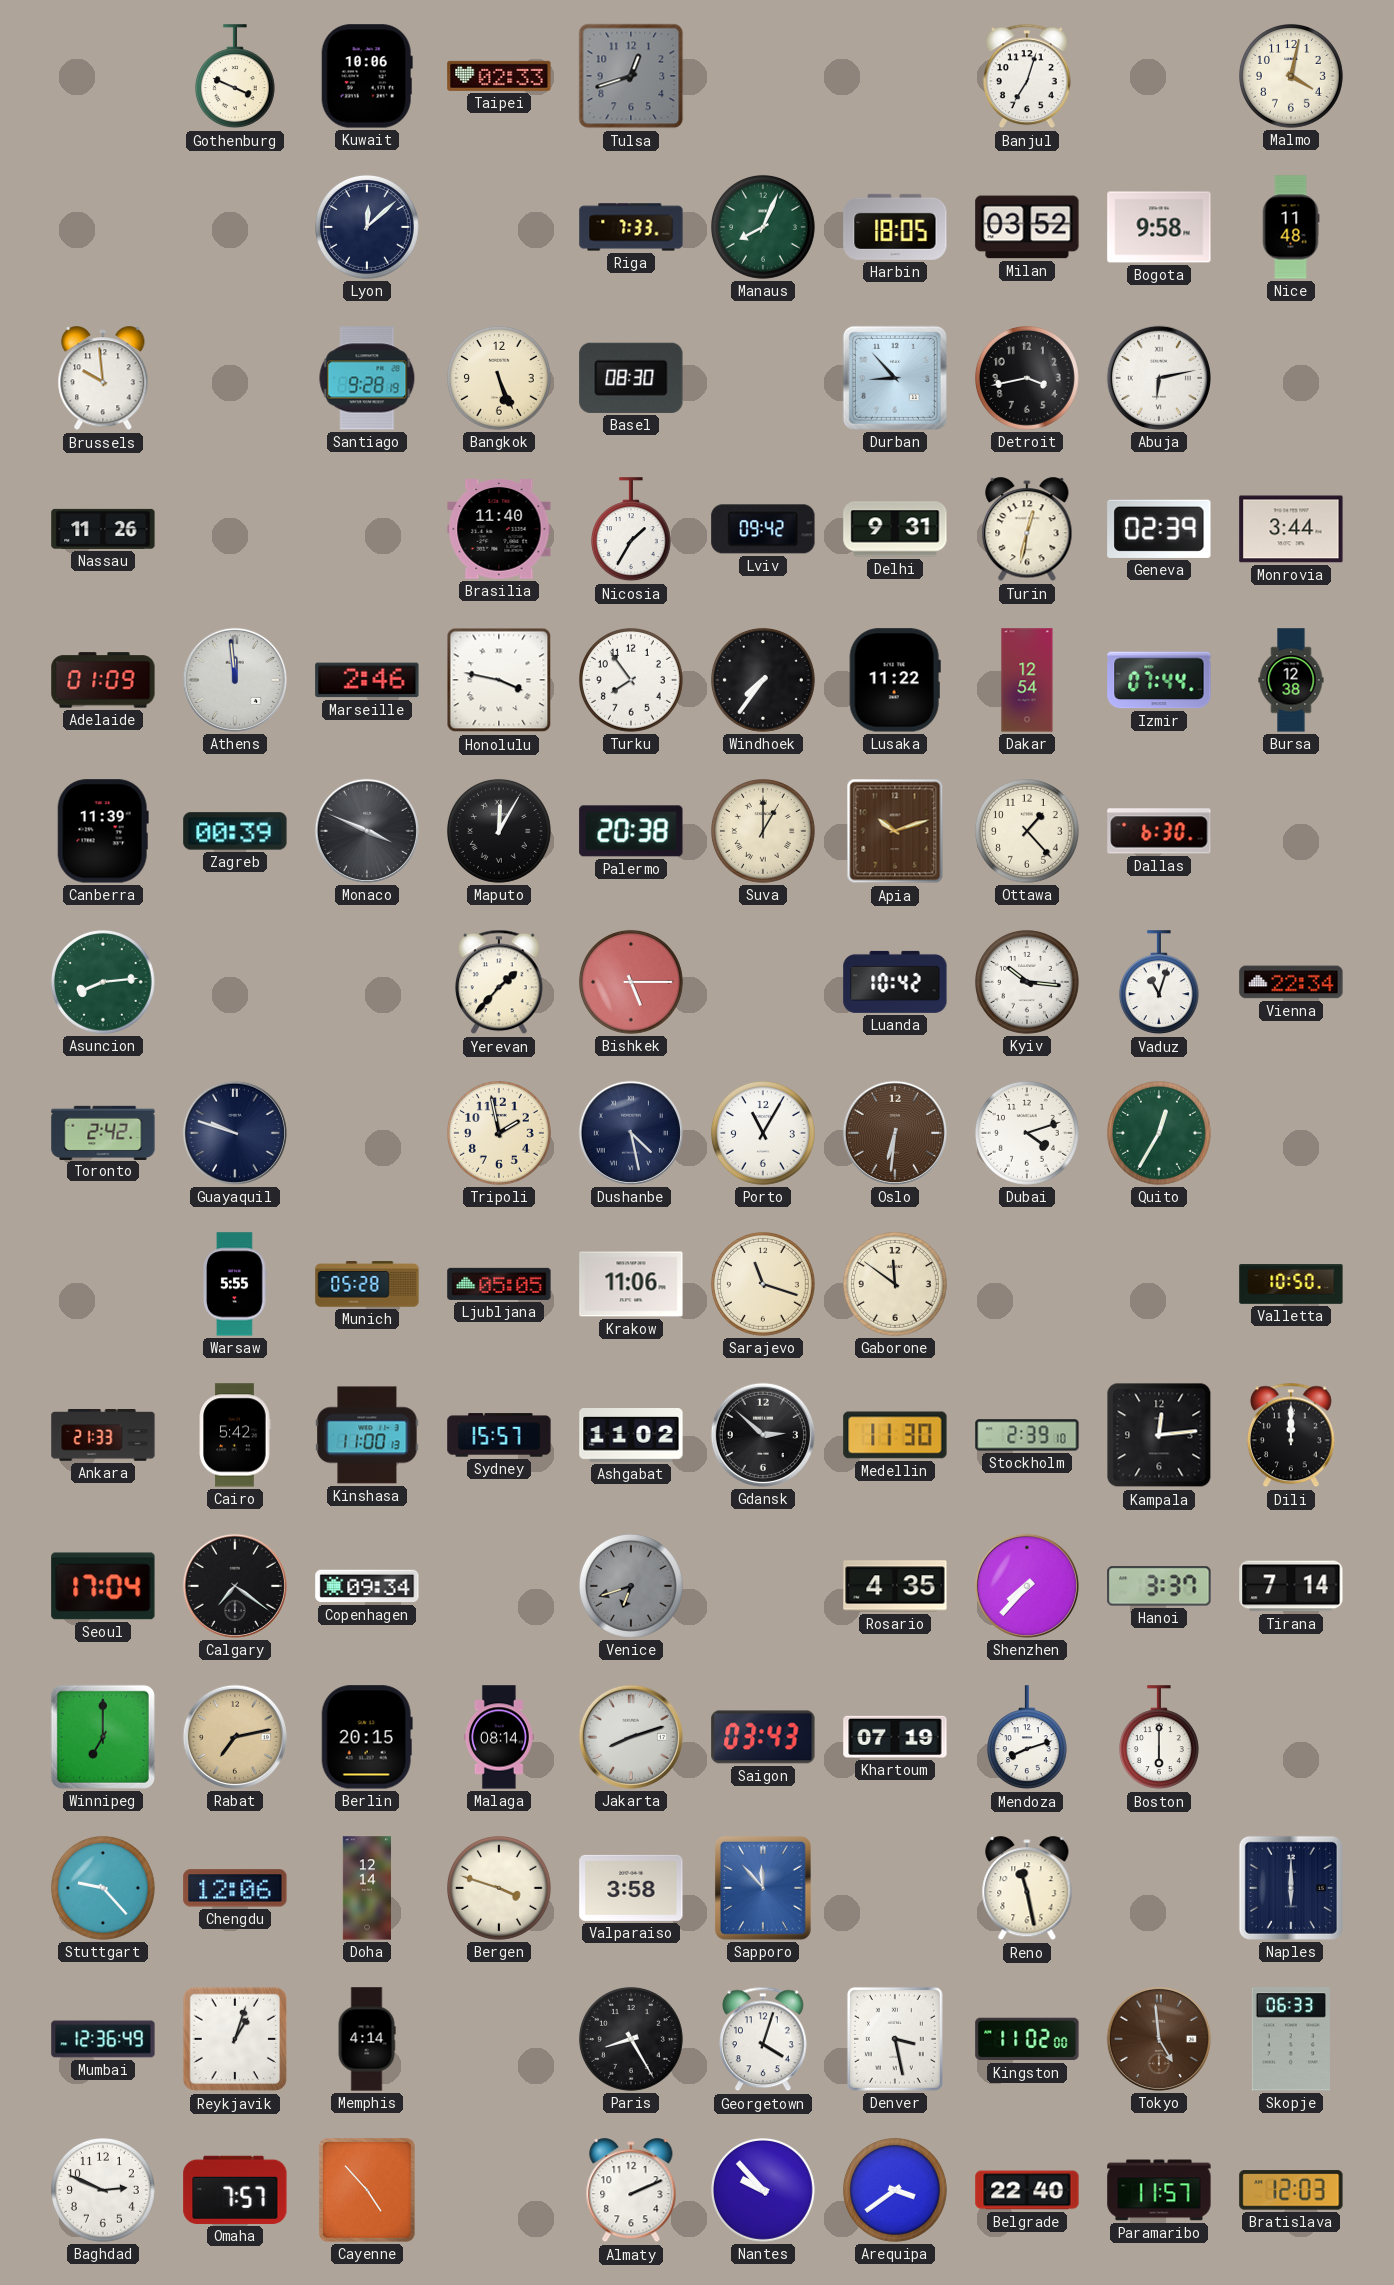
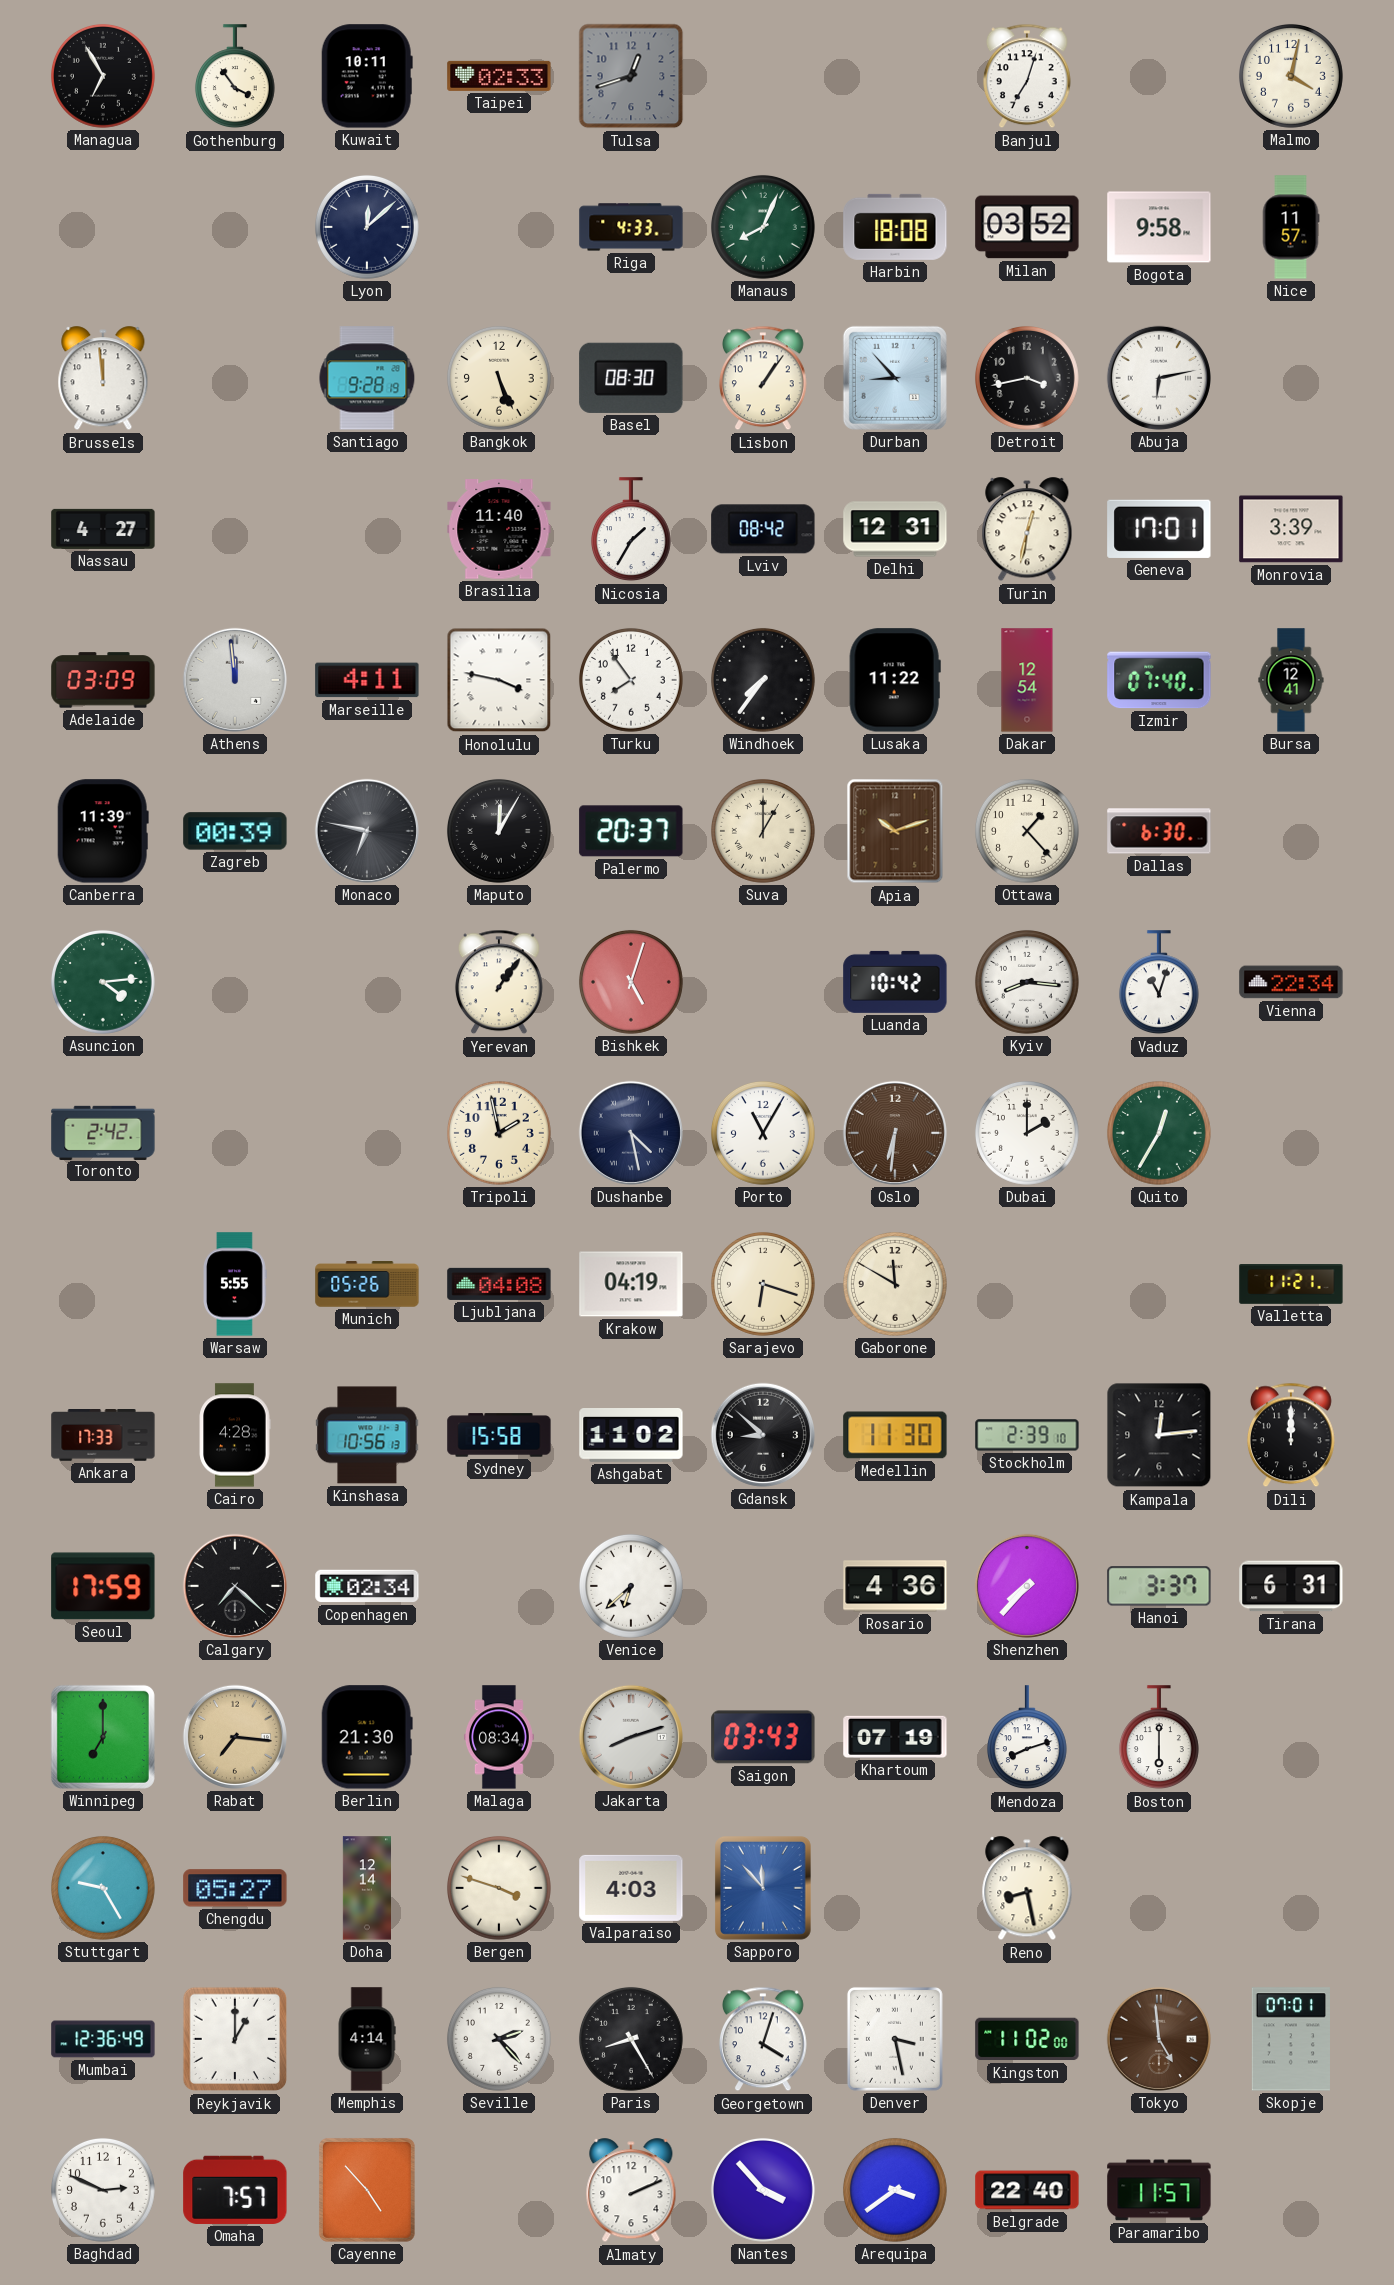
Managua: none -> 6:55
Gothenburg: 3:49 -> 3:54
Kuwait: 10:06 -> 10:11
Riga: 7:33 -> 4:33
Harbin: 18:05 -> 18:08
Nice: 11:48 -> 11:57
Brussels: 9:59 -> 11:59
Lisbon: none -> 1:06
Nassau: 11:26 -> 4:27
Lviv: 09:42 -> 08:42
Delhi: 9:31 -> 12:31
Geneva: 02:39 -> 17:01
Monrovia: 3:44 -> 3:39
Adelaide: 01:09 -> 03:09
Marseille: 2:46 -> 4:11
Izmir: 07:44 -> 07:40
Bursa: 12:38 -> 12:41
Monaco: 3:49 -> 6:47
Palermo: 20:38 -> 20:37
Asuncion: 8:14 -> 4:14
Yerevan: 1:37 -> 1:06
Bishkek: 5:15 -> 5:03
Kyiv: 10:16 -> 8:16
Guayaquil: 9:48 -> none
Dubai: 4:12 -> 2:00
Munich: 05:28 -> 05:26
Ljubljana: 05:05 -> 04:08
Krakow: 11:06 -> 04:19
Sarajevo: 11:18 -> 6:18
Gaborone: 11:51 -> 11:50
Valletta: 10:50 -> 11:21
Ankara: 21:33 -> 17:33
Cairo: 5:42 -> 4:28
Kinshasa: 11:00 -> 10:56
Sydney: 15:57 -> 15:58
Gdansk: 2:52 -> 8:52
Seoul: 17:04 -> 17:59
Calgary: 7:21 -> 7:22
Copenhagen: 09:34 -> 02:34
Venice: 6:42 -> 6:38
Venice dial: grey -> white
Rosario: 4:35 -> 4:36
Tirana: 7:14 -> 6:31
Rabat: 7:13 -> 7:16
Berlin: 20:15 -> 21:30
Malaga: 08:14 -> 08:34
Stuttgart: 9:23 -> 9:25
Chengdu: 12:06 -> 05:27
Valparaiso: 3:58 -> 4:03
Reno: 11:28 -> 8:28
Naples: 6:00 -> none
Reykjavik: 1:03 -> 1:00
Seville: none -> 2:23
Skopje: 06:33 -> 07:01
Nantes: 9:53 -> 3:53
Bratislava: 12:03 -> none
